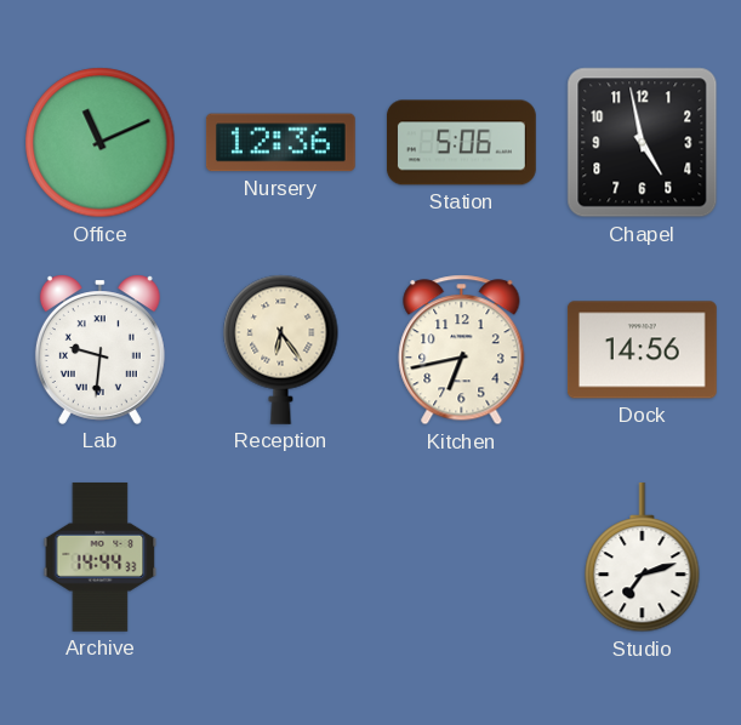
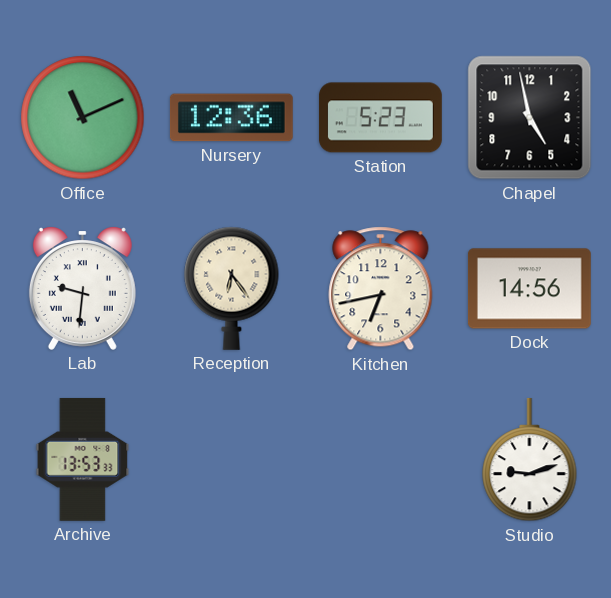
Station: 5:06 -> 5:23
Archive: 14:44 -> 13:53
Studio: 7:12 -> 9:12
